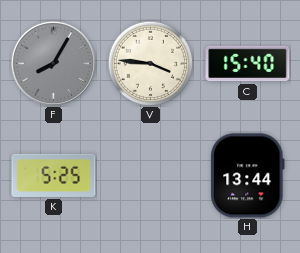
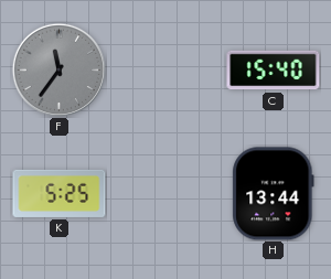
F: 8:05 -> 11:36
V: 3:46 -> none
